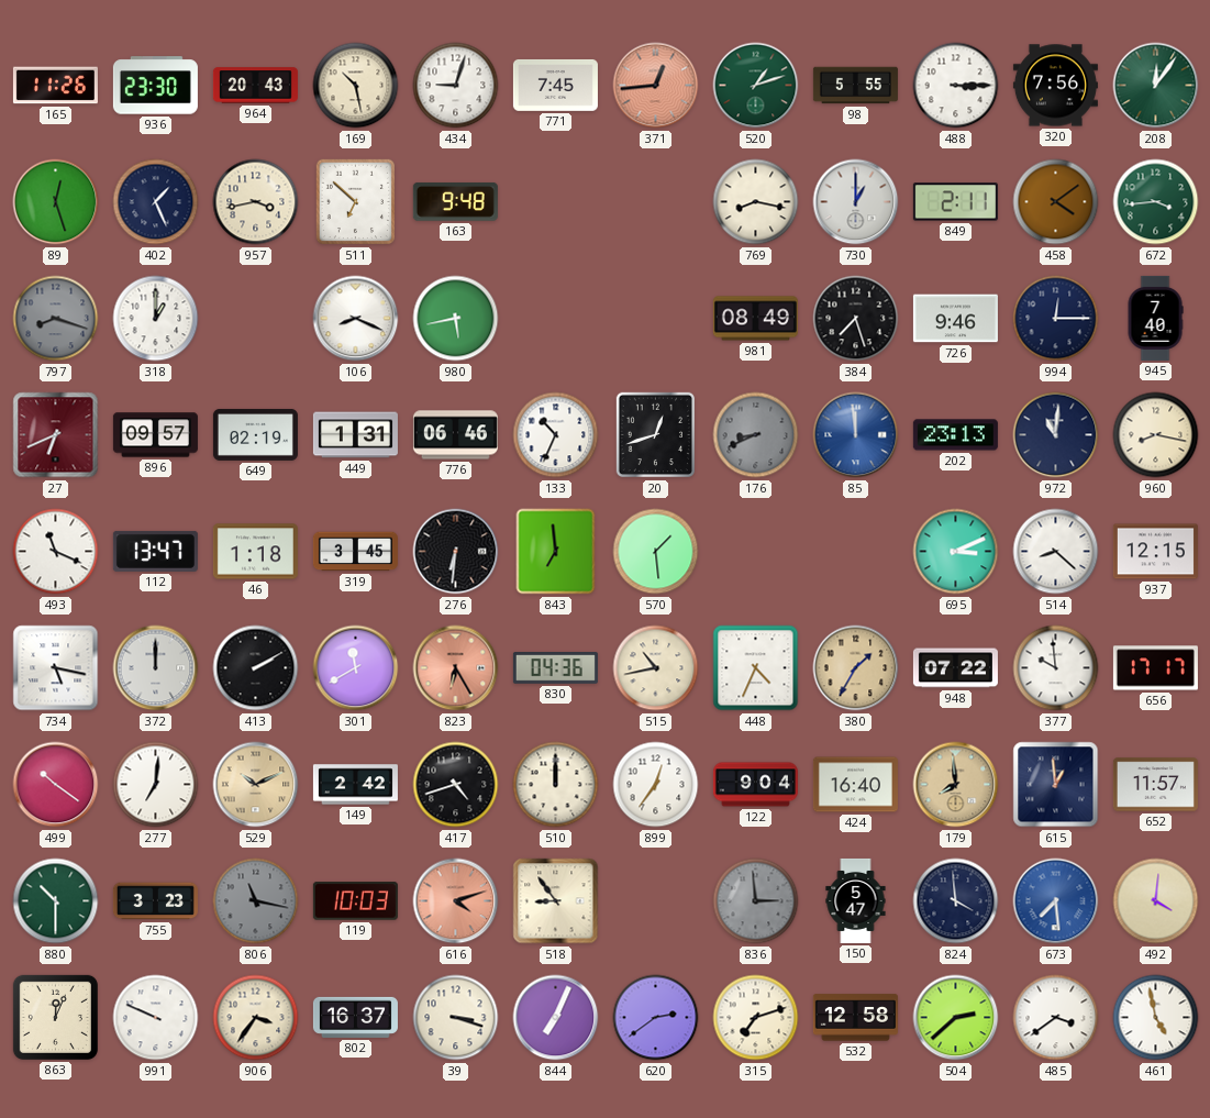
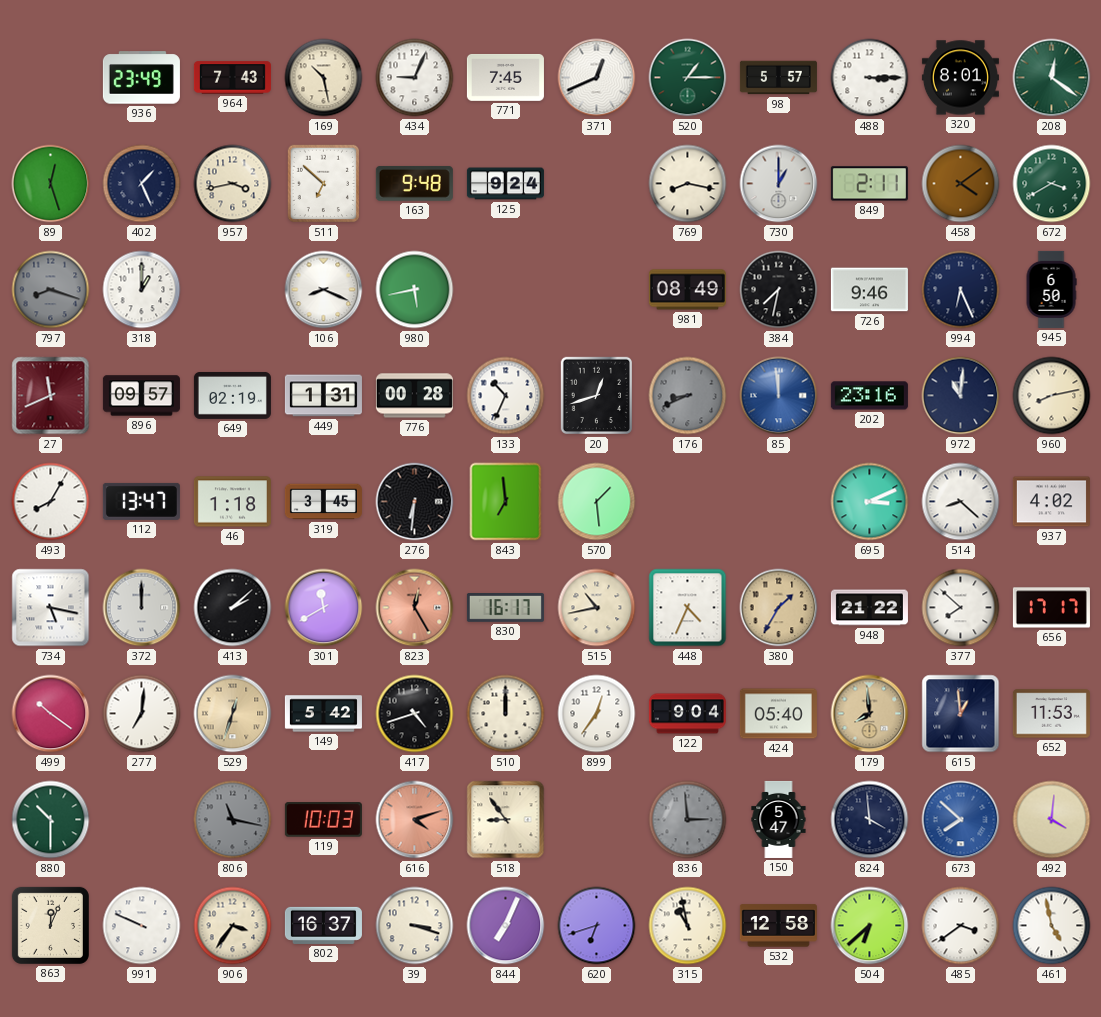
165: 11:26 -> none
936: 23:30 -> 23:49
964: 20:43 -> 7:43
434: 9:03 -> 9:04
371: 12:44 -> 12:41
371 dial: salmon -> white
520: 1:12 -> 1:15
98: 5:55 -> 5:57
320: 7:56 -> 8:01
208: 12:06 -> 12:21
125: none -> 9:24
672: 3:44 -> 3:40
384: 7:27 -> 7:32
994: 12:15 -> 6:26
945: 7:40 -> 6:50
27: 6:41 -> 11:41
776: 06:46 -> 00:28
202: 23:13 -> 23:16
960: 8:17 -> 8:13
493: 11:19 -> 8:05
937: 12:15 -> 4:02
413: 2:10 -> 2:08
823: 6:25 -> 12:25
830: 04:36 -> 16:17
948: 07:22 -> 21:22
377: 9:59 -> 7:52
529: 10:11 -> 12:33
149: 2:42 -> 5:42
424: 16:40 -> 05:40
652: 11:57 -> 11:53
755: 3:23 -> none
673: 7:29 -> 7:52
620: 2:39 -> 6:42
315: 7:12 -> 10:58
504: 2:38 -> 6:38
